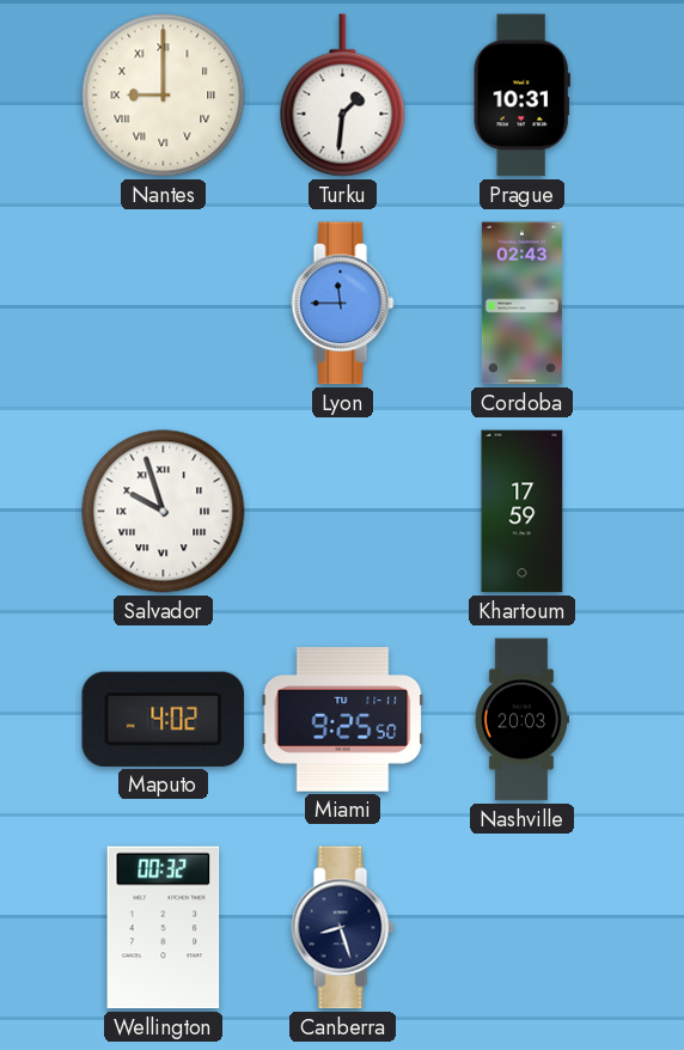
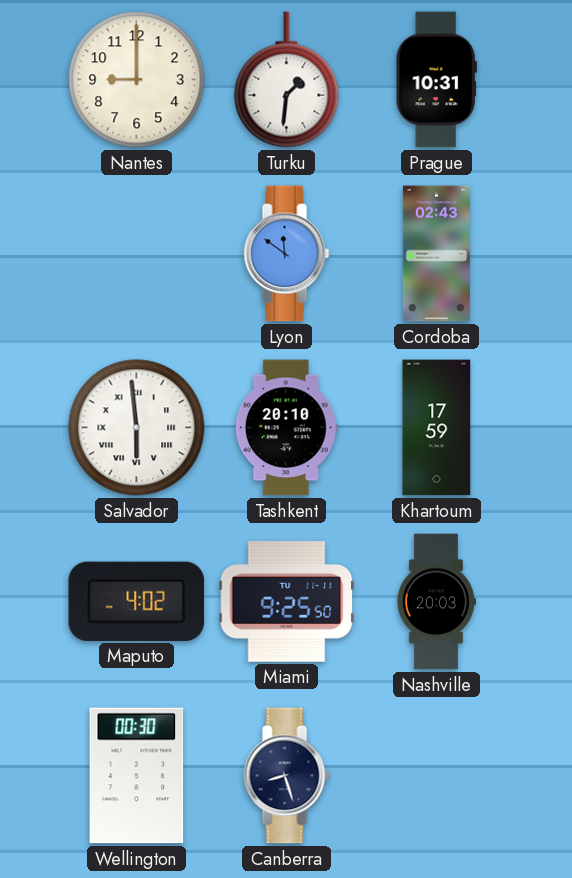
Nantes numerals: Roman -> Arabic
Lyon: 11:45 -> 11:51
Salvador: 9:57 -> 5:59
Tashkent: none -> 20:10
Wellington: 00:32 -> 00:30
